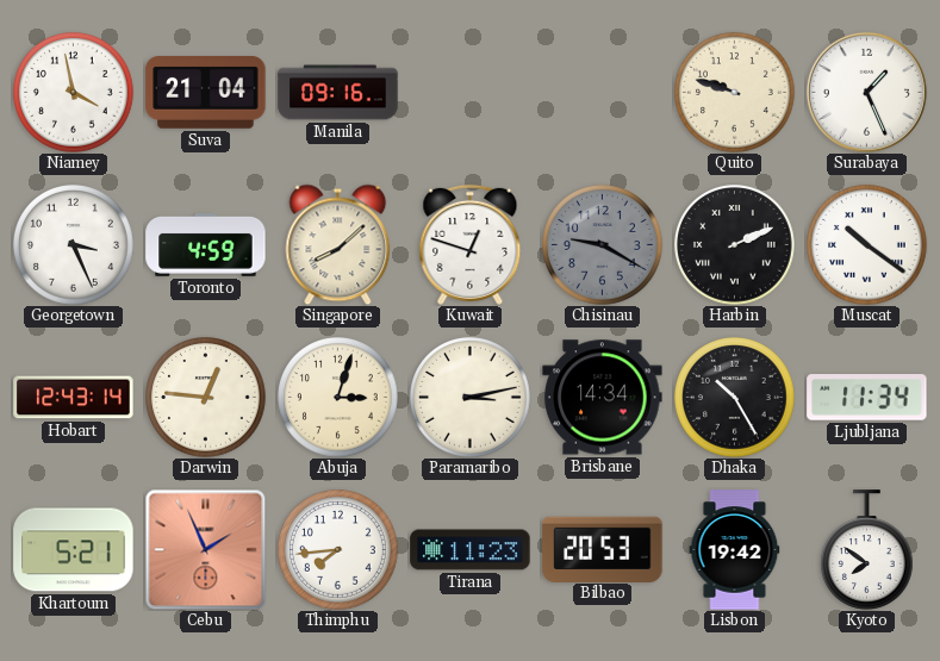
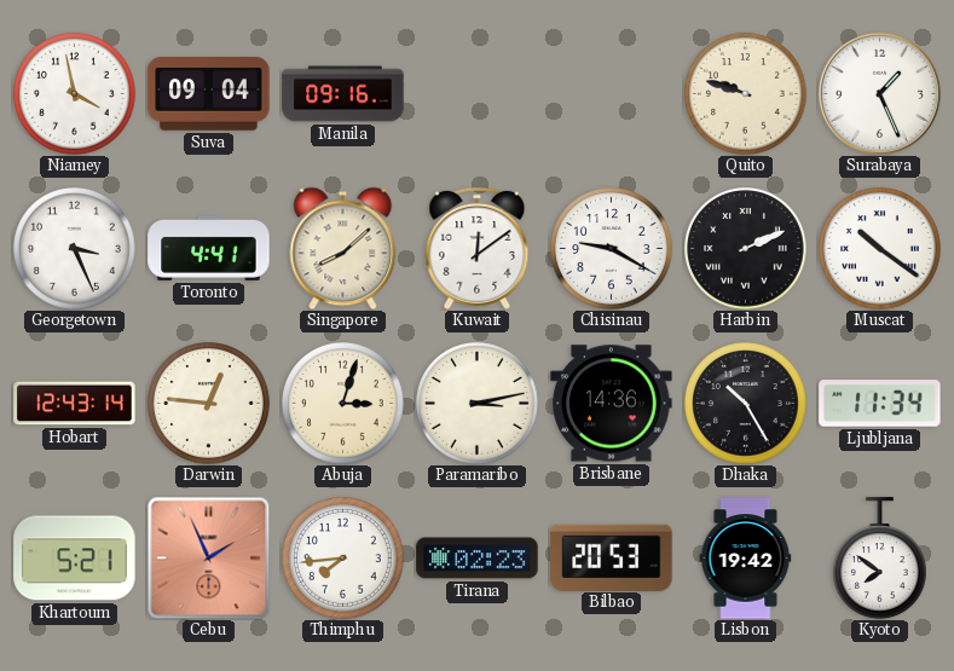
Suva: 21:04 -> 09:04
Toronto: 4:59 -> 4:41
Kuwait: 12:48 -> 12:09
Chisinau dial: grey -> white
Brisbane: 14:34 -> 14:36
Tirana: 11:23 -> 02:23
